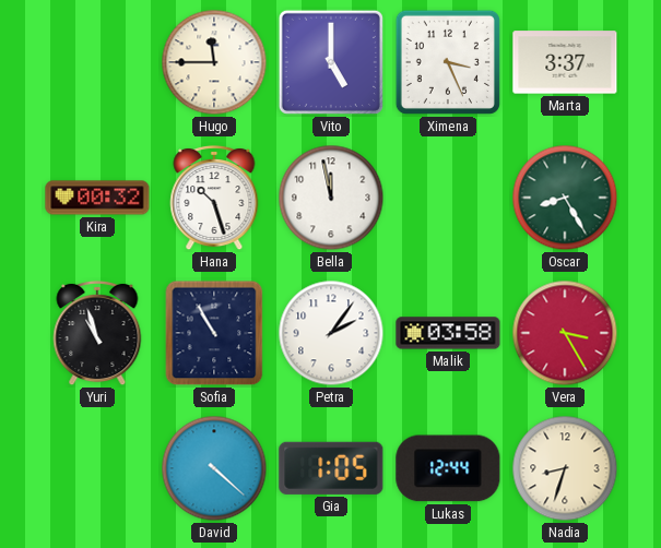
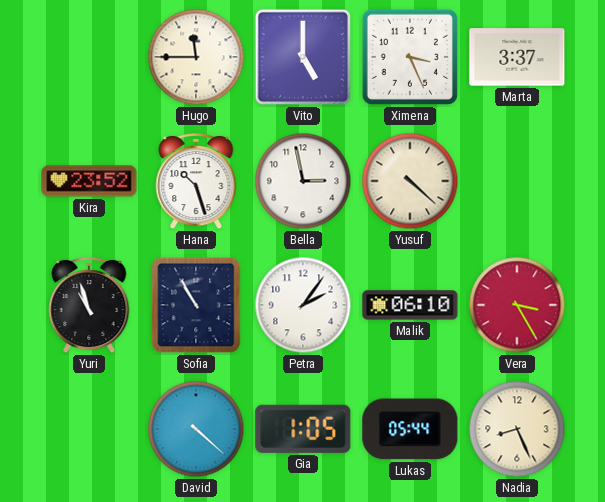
Kira: 00:32 -> 23:52
Bella: 11:58 -> 2:58
Yusuf: none -> 4:22
Oscar: 8:25 -> none
Malik: 03:58 -> 06:10
Lukas: 12:44 -> 05:44
Nadia: 8:33 -> 8:26
